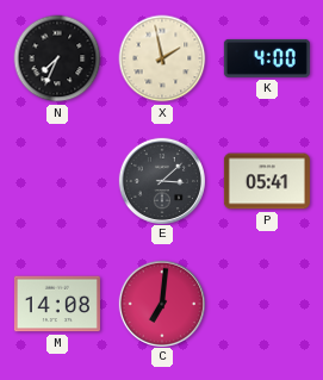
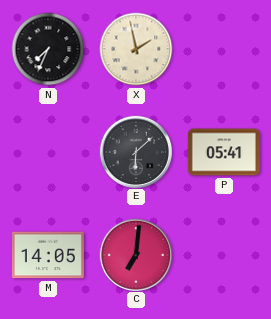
K: 4:00 -> none
E: 3:08 -> 6:08
M: 14:08 -> 14:05
